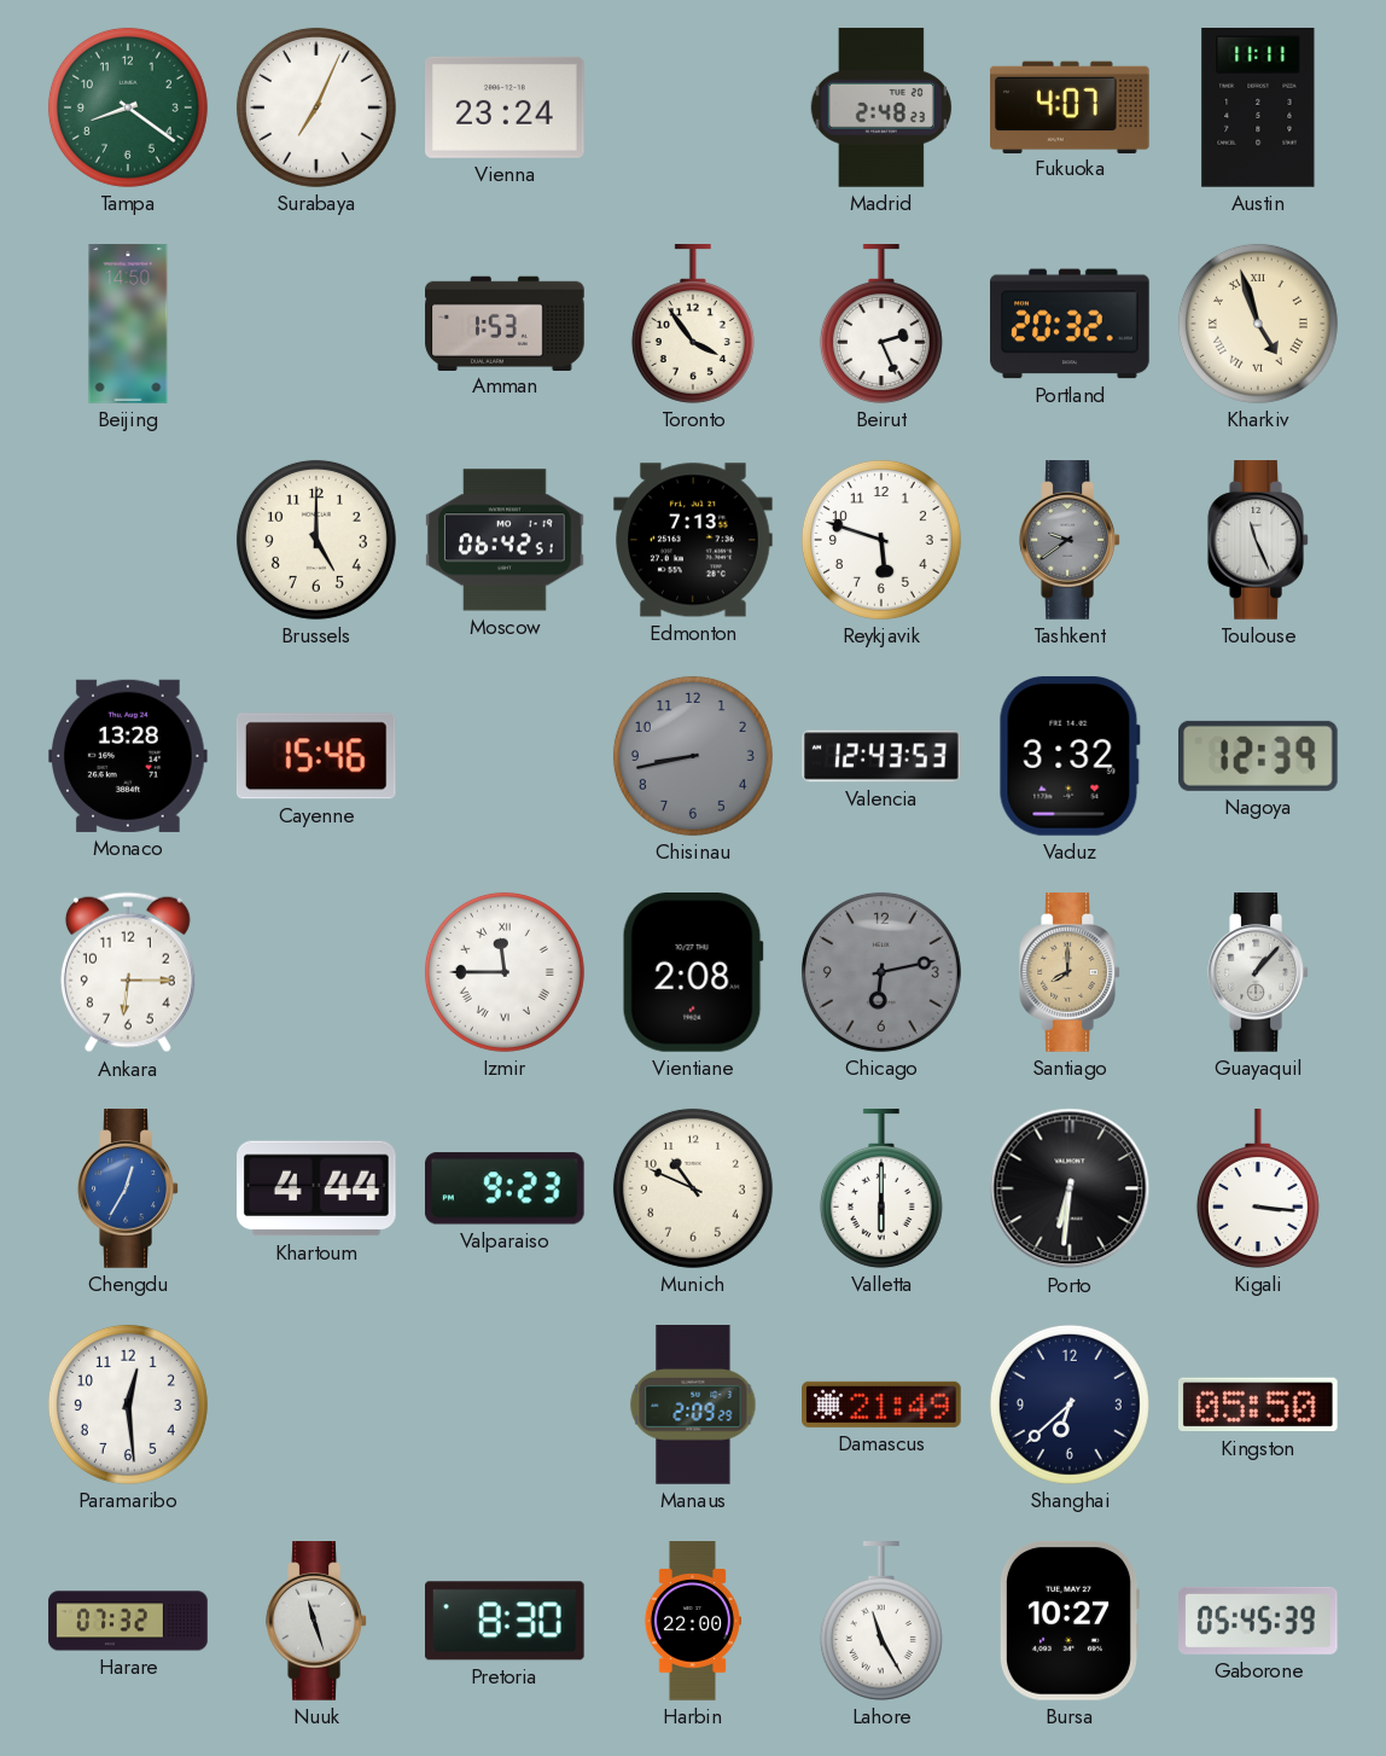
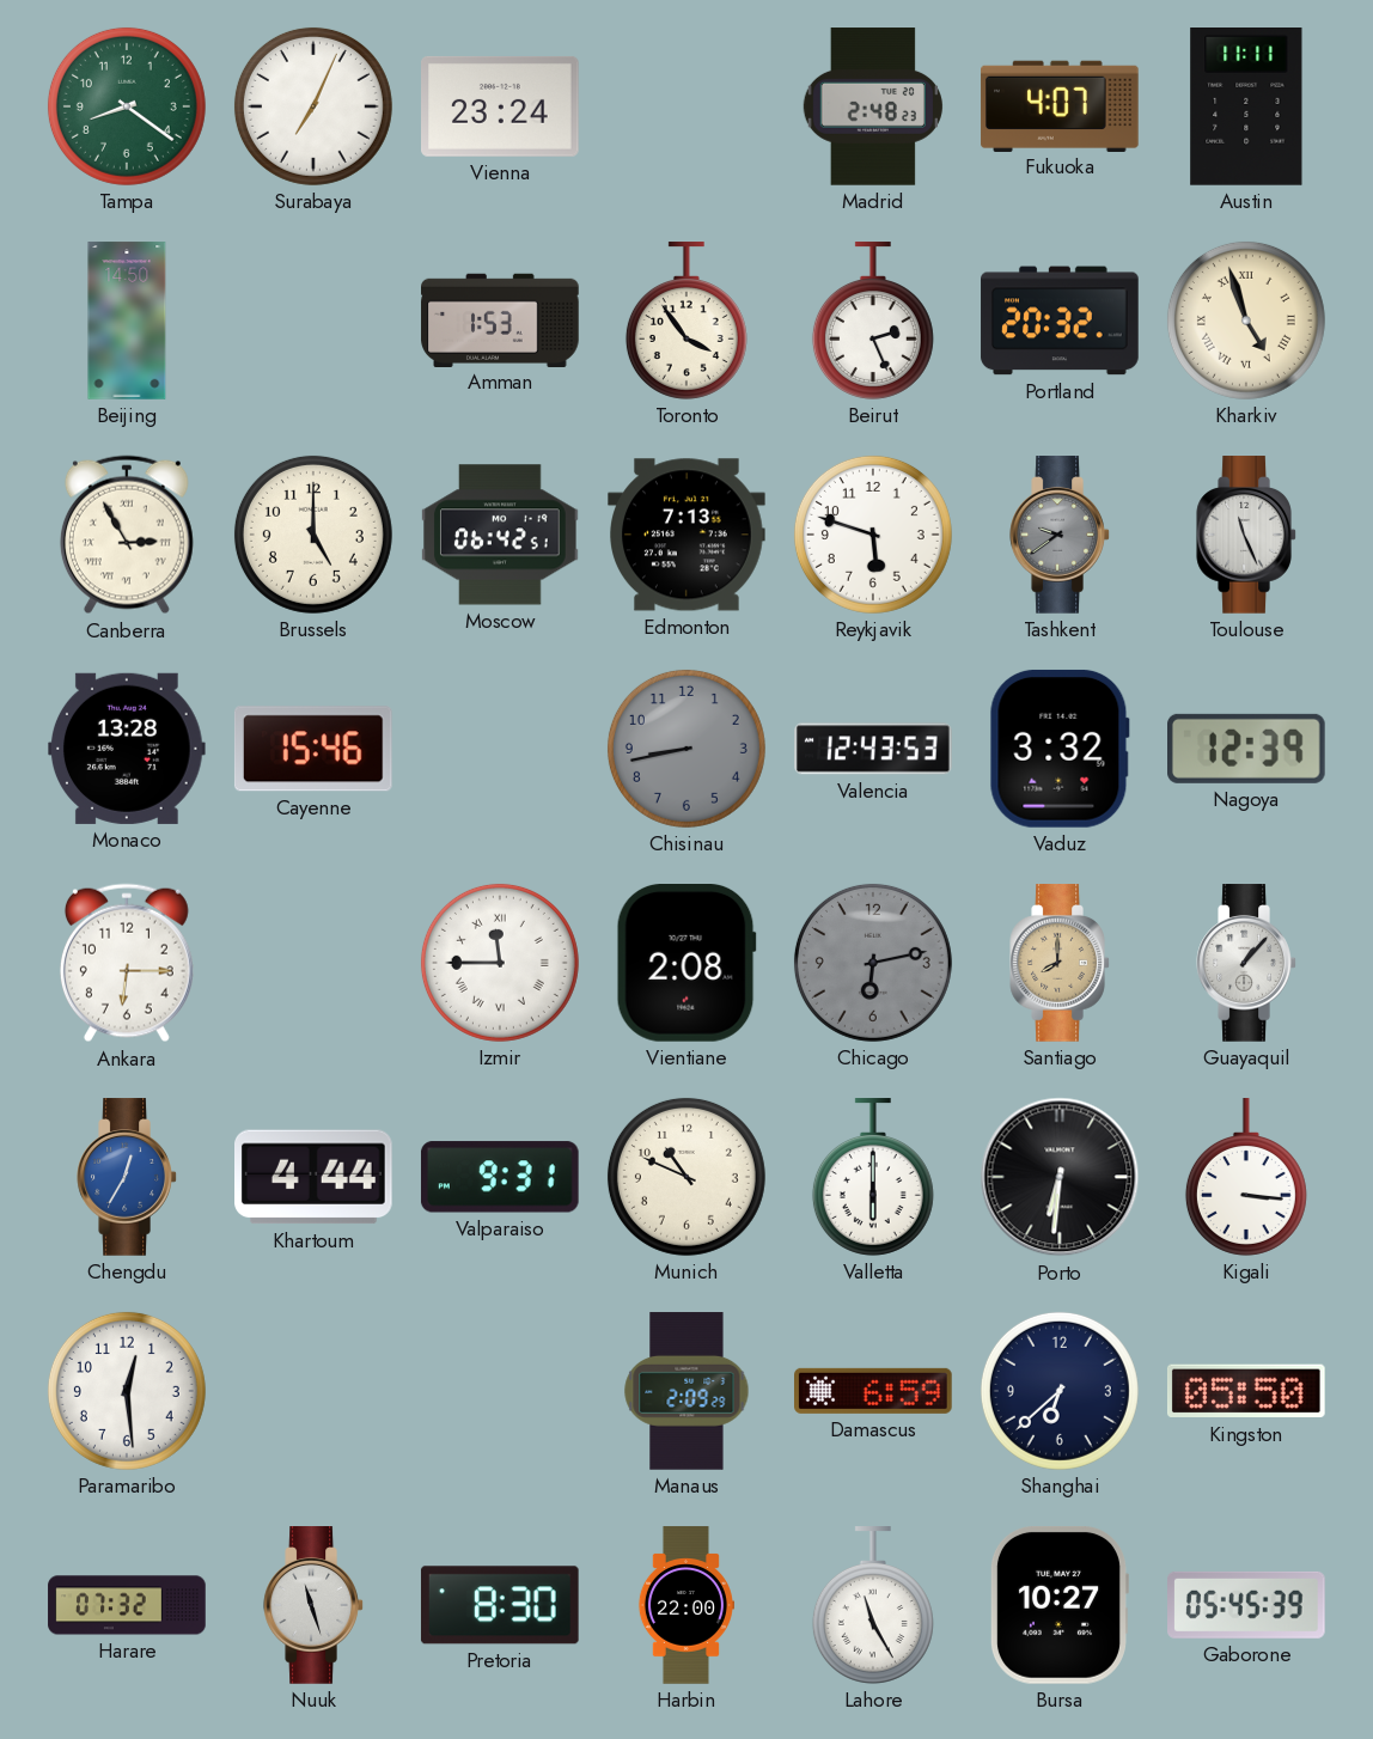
Canberra: none -> 2:55
Valparaiso: 9:23 -> 9:31
Damascus: 21:49 -> 6:59
